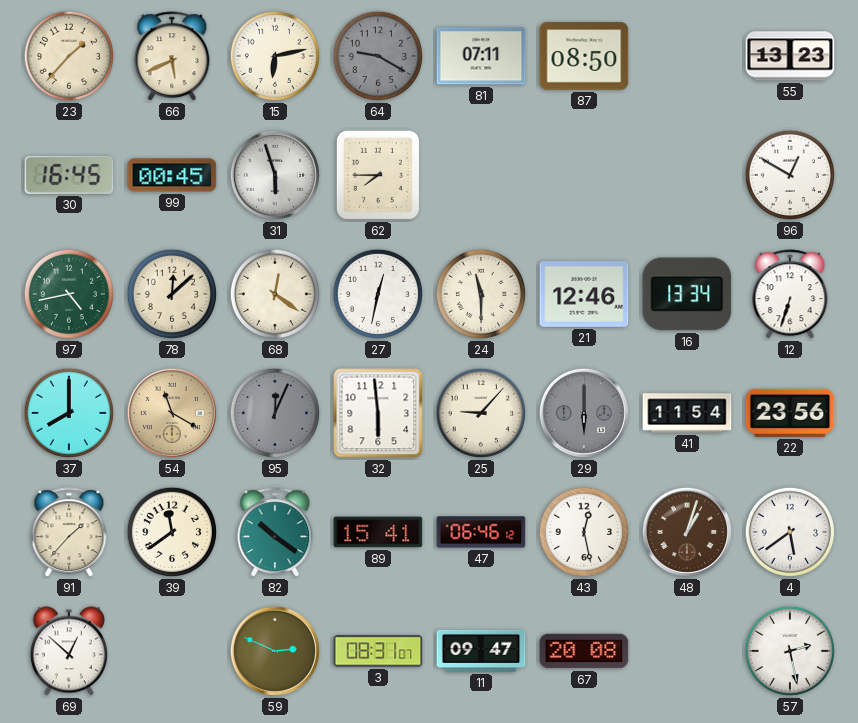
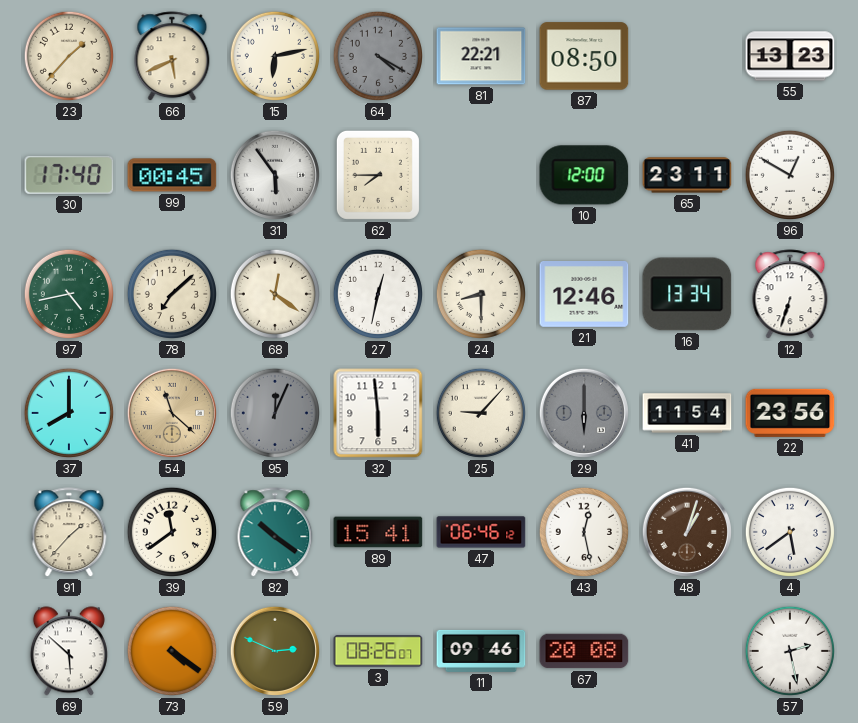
64: 9:20 -> 4:20
81: 07:11 -> 22:21
30: 16:45 -> 17:40
31: 5:57 -> 5:54
10: none -> 12:00
65: none -> 23:11
78: 12:08 -> 7:08
24: 11:30 -> 8:30
54: 11:20 -> 11:22
69: 12:52 -> 5:52
73: none -> 4:21
3: 08:31 -> 08:26
11: 09:47 -> 09:46
